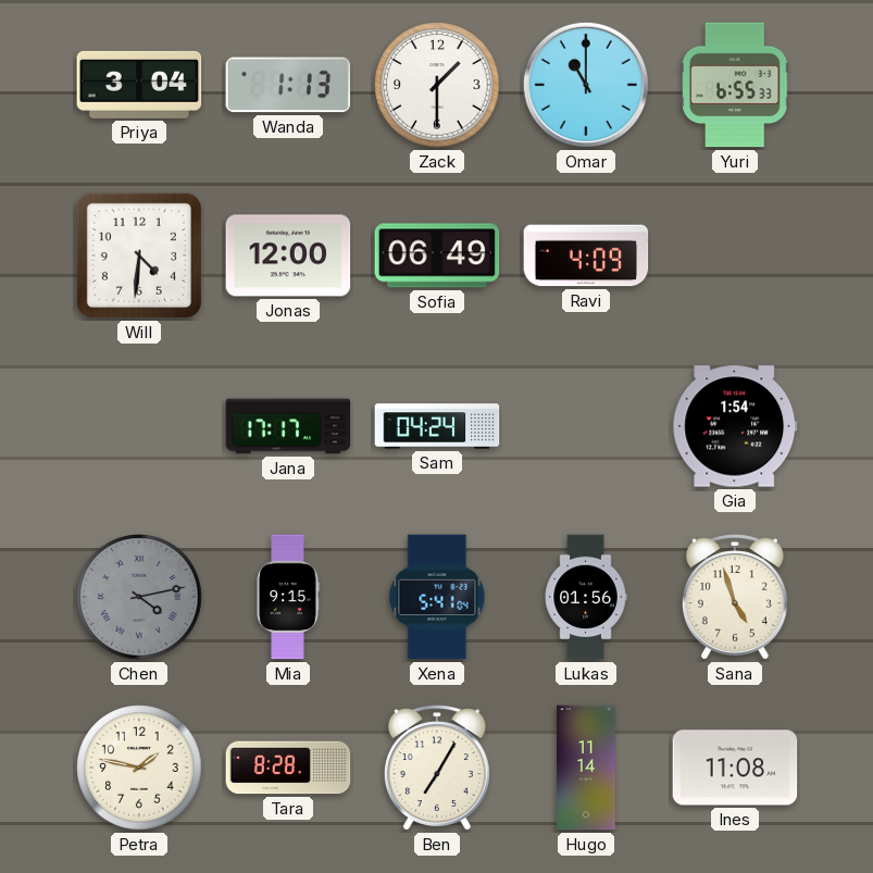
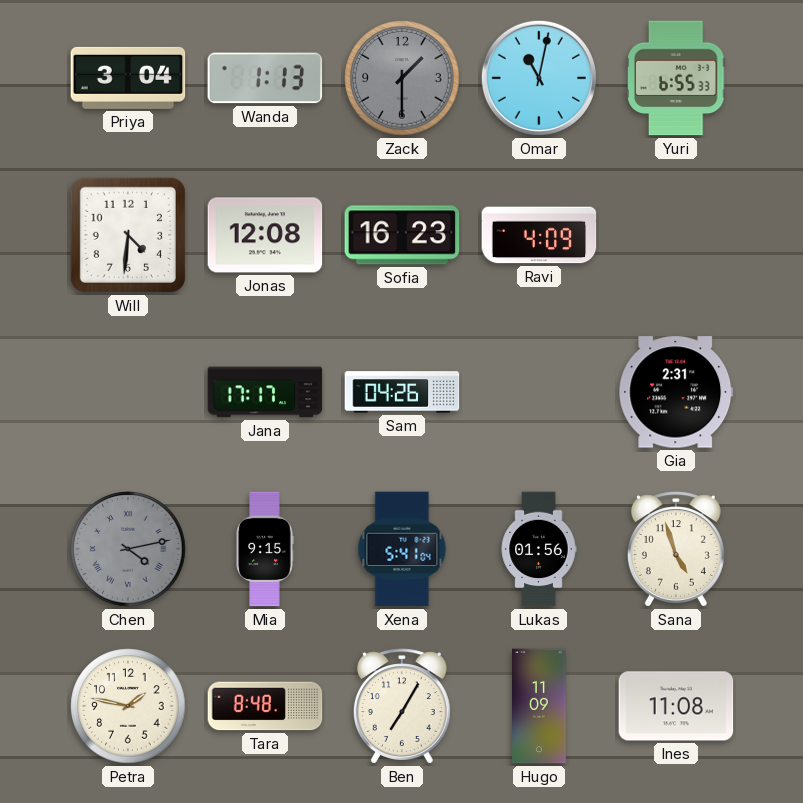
Zack dial: white -> grey
Omar: 11:00 -> 11:02
Jonas: 12:00 -> 12:08
Sofia: 06:49 -> 16:23
Sam: 04:24 -> 04:26
Gia: 1:54 -> 2:31
Tara: 8:28 -> 8:48
Hugo: 11:14 -> 11:09
